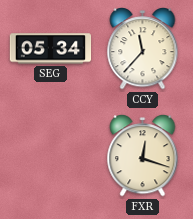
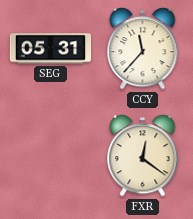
SEG: 05:34 -> 05:31
FXR: 12:18 -> 12:21
